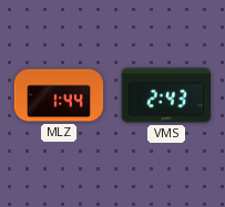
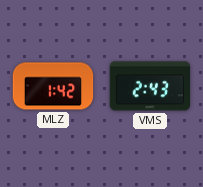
MLZ: 1:44 -> 1:42
